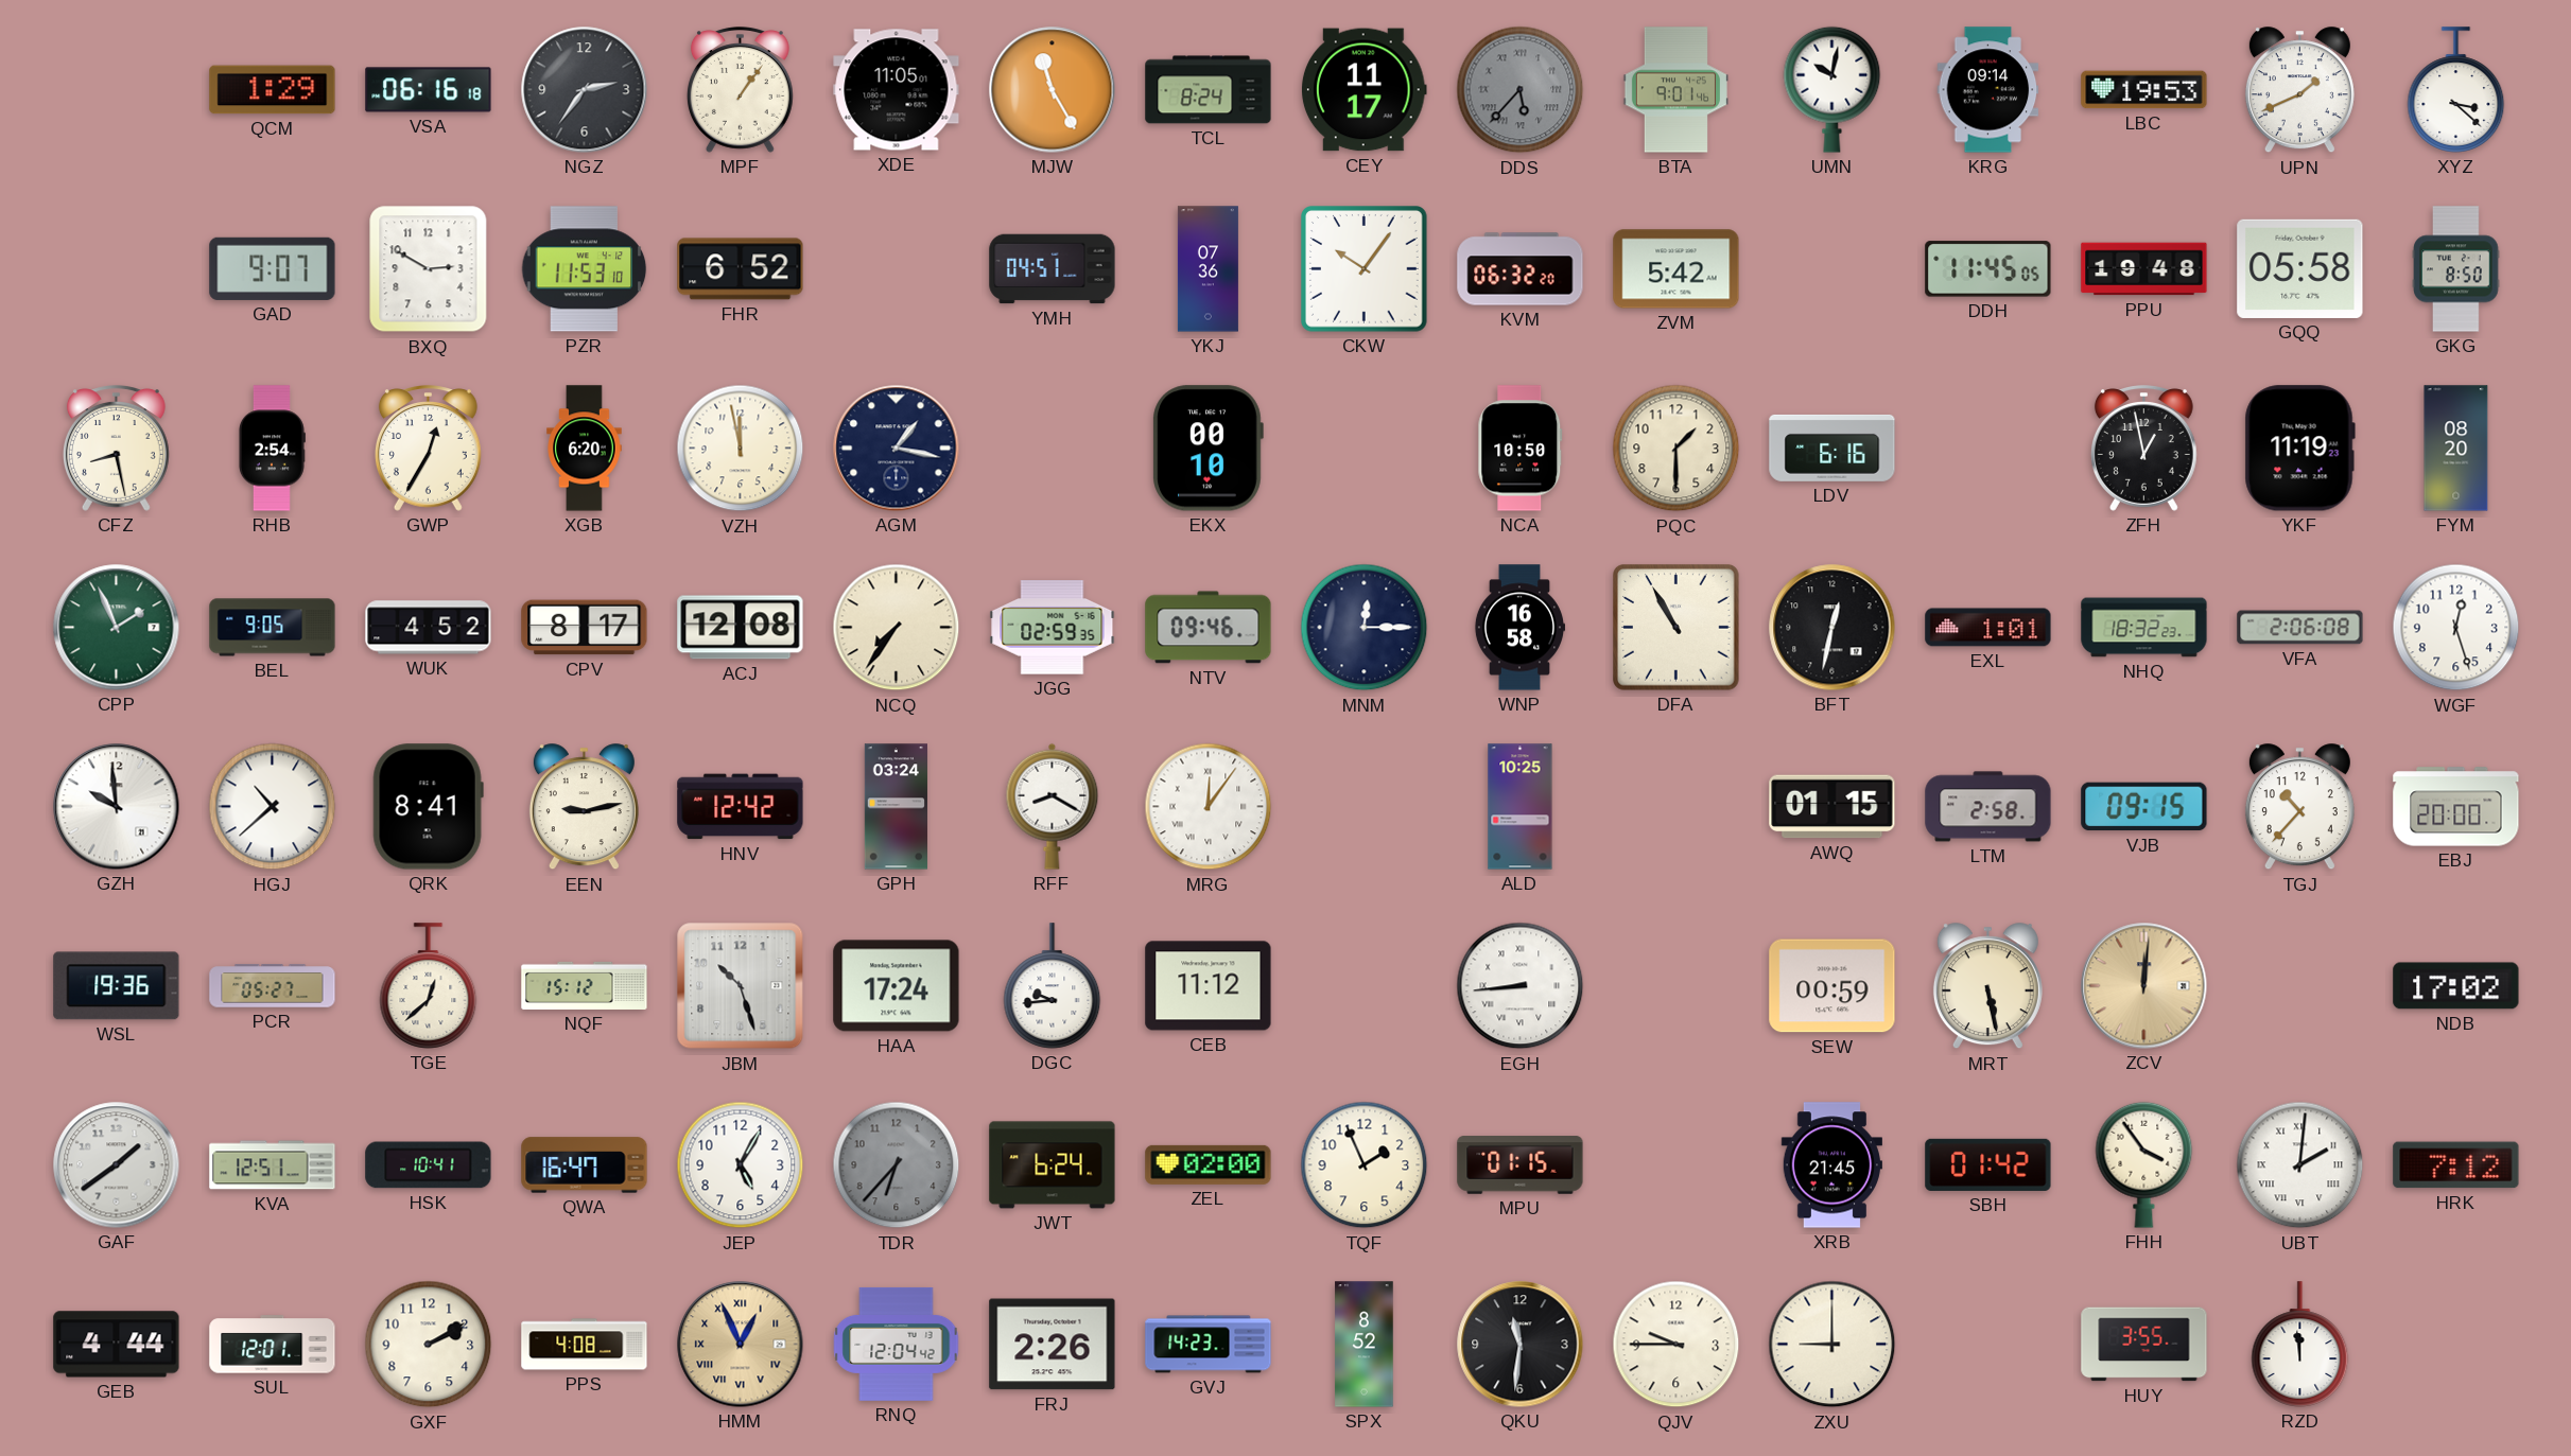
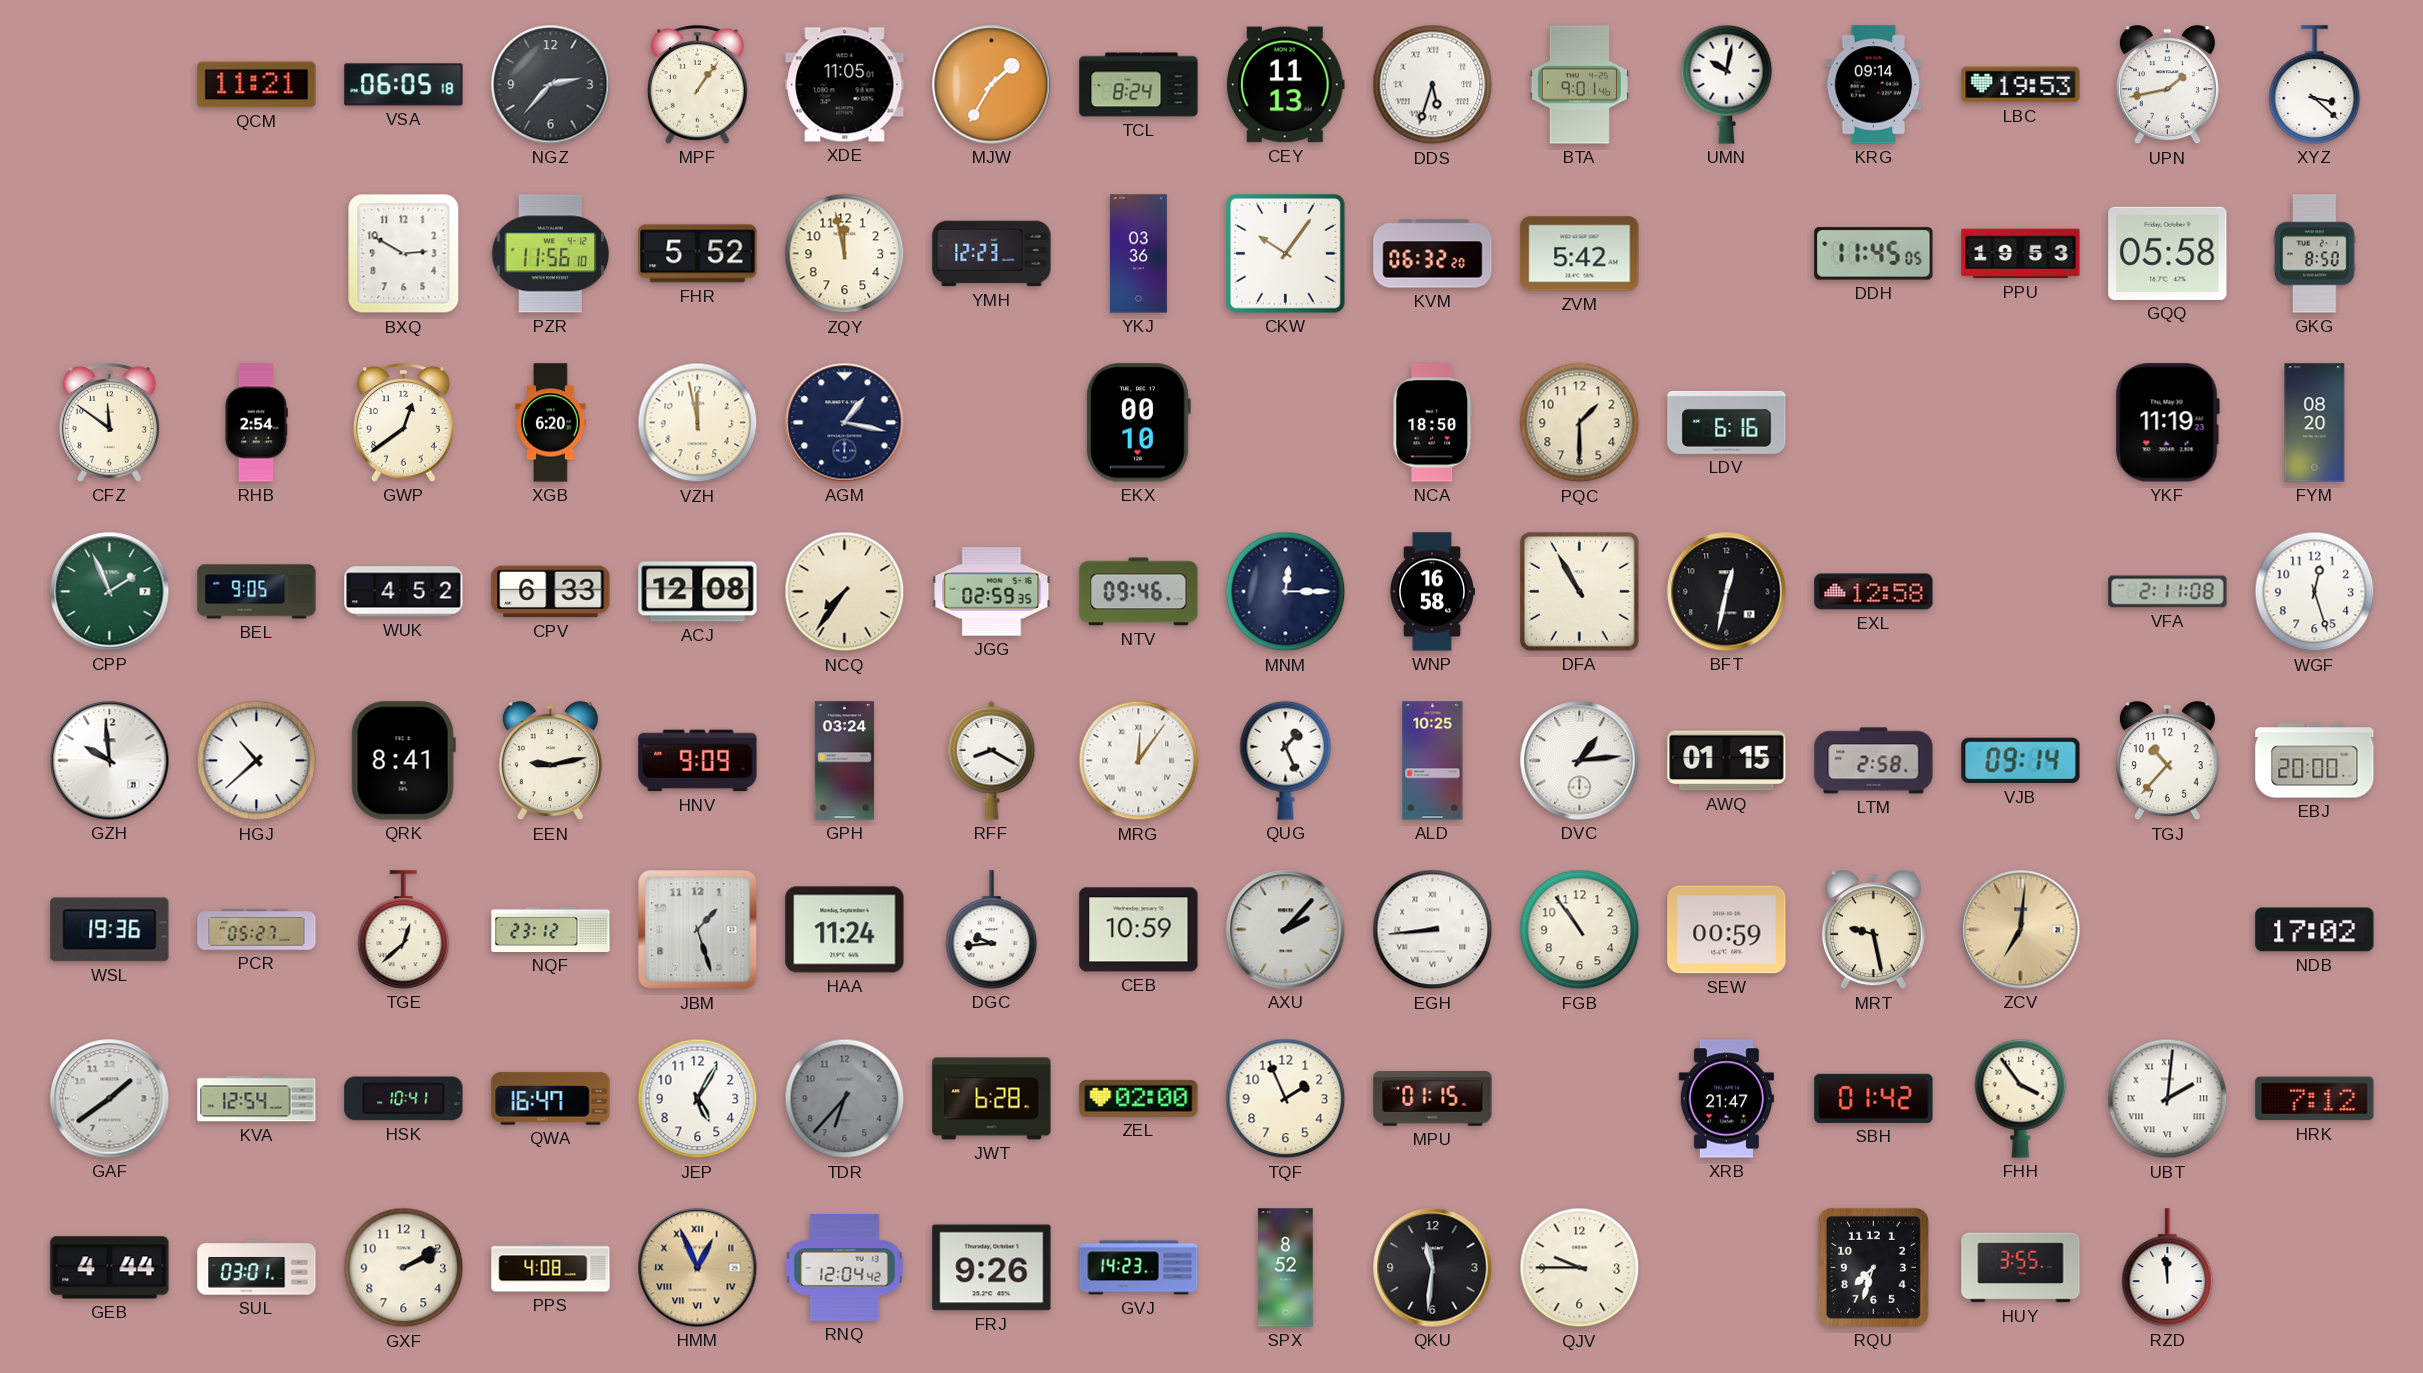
QCM: 1:29 -> 11:21
VSA: 06:16 -> 06:05
NGZ: 2:36 -> 2:37
MJW: 11:25 -> 1:35
CEY: 11:17 -> 11:13
DDS: 5:37 -> 5:33
DDS dial: grey -> white
UPN: 1:41 -> 1:43
GAD: 9:07 -> none
PZR: 11:53 -> 11:56
FHR: 6:52 -> 5:52
ZQY: none -> 11:58
YMH: 04:51 -> 12:23
YKJ: 07:36 -> 03:36
PPU: 19:48 -> 19:53
CFZ: 8:28 -> 11:51
GWP: 12:35 -> 12:39
NCA: 10:50 -> 18:50
ZFH: 12:58 -> none
CPV: 8:17 -> 6:33
EXL: 1:01 -> 12:58
NHQ: 18:32 -> none
VFA: 2:06 -> 2:11
HNV: 12:42 -> 9:09
QUG: none -> 1:26
DVC: none -> 1:14
VJB: 09:15 -> 09:14
NQF: 15:12 -> 23:12
JBM: 10:27 -> 1:27
HAA: 17:24 -> 11:24
CEB: 11:12 -> 10:59
AXU: none -> 2:07
FGB: none -> 10:54
MRT: 5:28 -> 9:28
ZCV: 12:01 -> 7:01
KVA: 12:51 -> 12:54
JWT: 6:24 -> 6:28
XRB: 21:45 -> 21:47
SUL: 12:01 -> 03:01
FRJ: 2:26 -> 9:26
ZXU: 9:00 -> none
RQU: none -> 7:33
